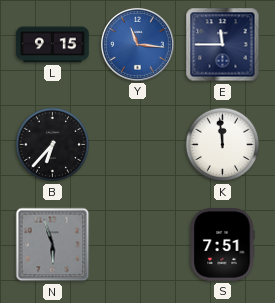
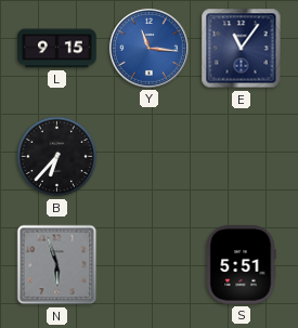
E: 11:45 -> 11:06
K: 11:59 -> none
S: 7:51 -> 5:51
